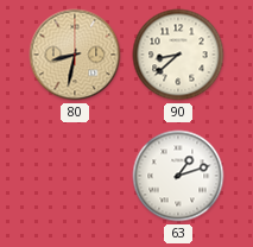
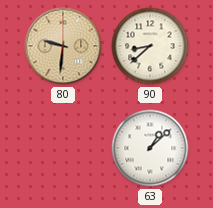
80: 8:32 -> 9:31
63: 1:12 -> 1:08
